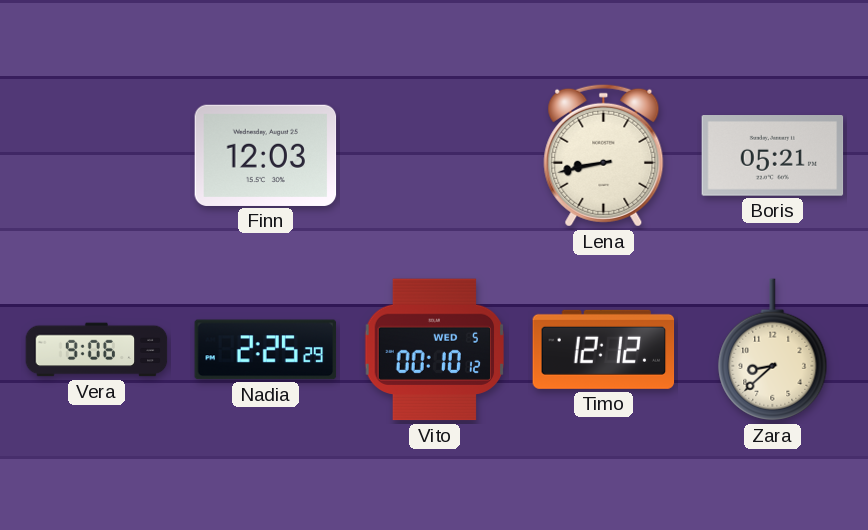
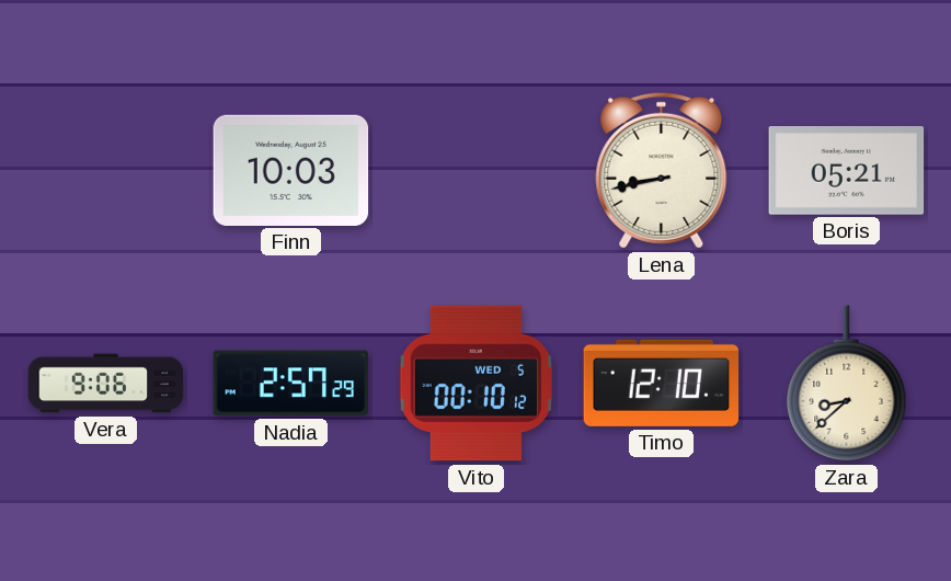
Finn: 12:03 -> 10:03
Nadia: 2:25 -> 2:57
Timo: 12:12 -> 12:10
